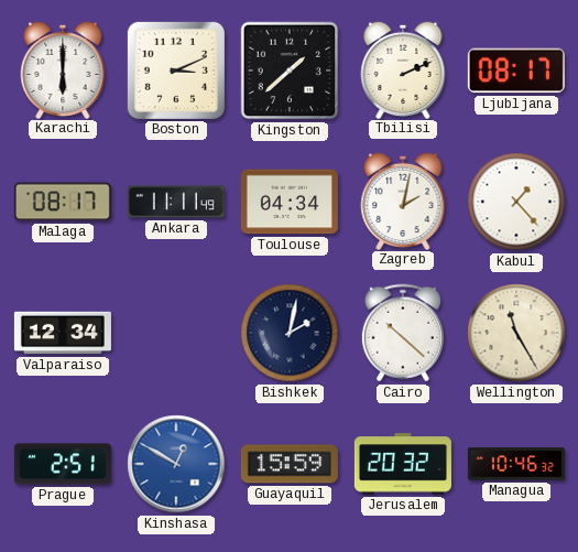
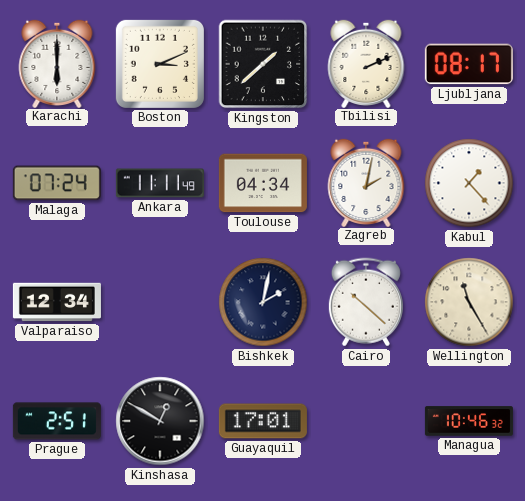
Malaga: 08:17 -> 07:24
Kinshasa dial: blue -> black
Guayaquil: 15:59 -> 17:01
Jerusalem: 20:32 -> none
